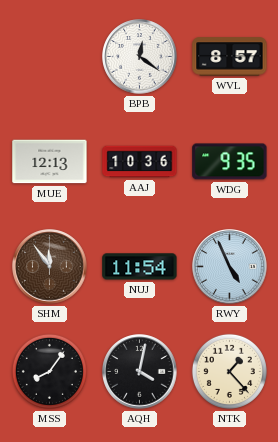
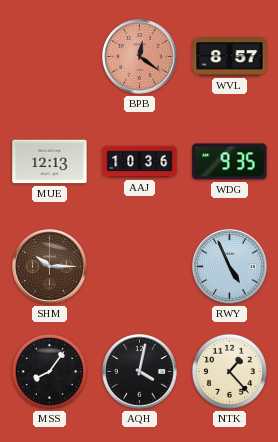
BPB dial: white -> salmon
SHM: 11:54 -> 10:15
NUJ: 11:54 -> none
